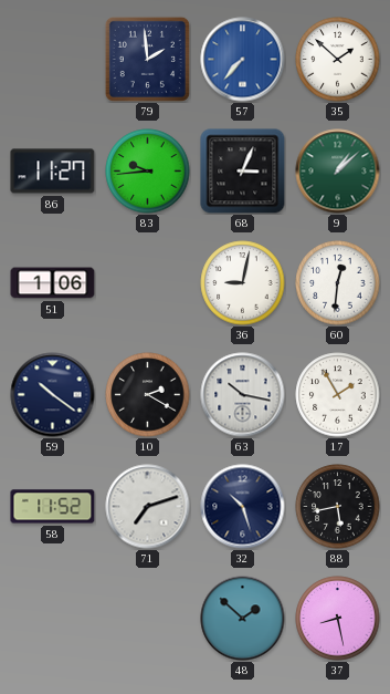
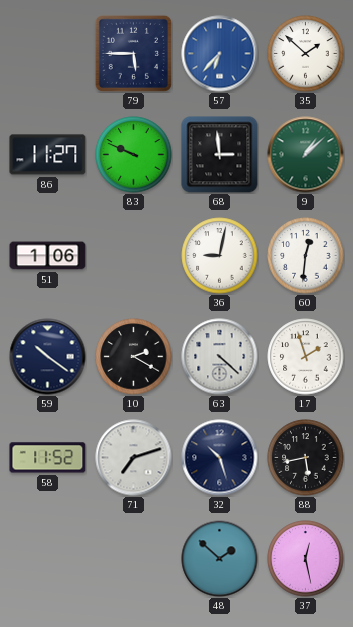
79: 1:59 -> 5:45
57: 7:37 -> 6:37
83: 9:44 -> 9:49
68: 3:04 -> 2:59
63: 10:17 -> 4:22
17: 1:55 -> 1:57
37: 8:28 -> 12:28
